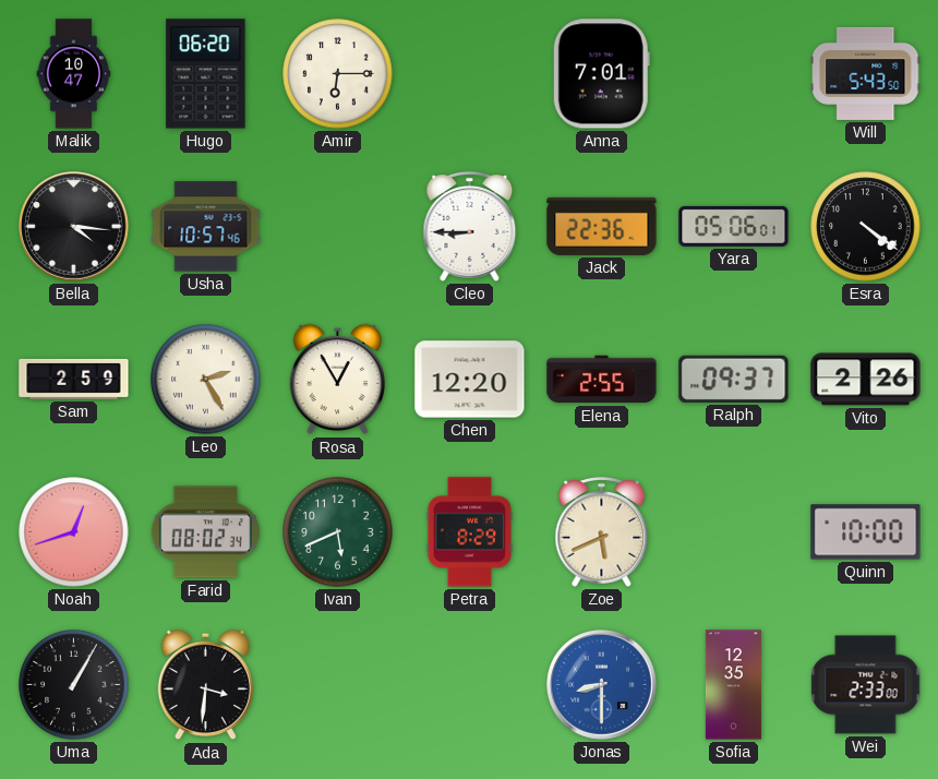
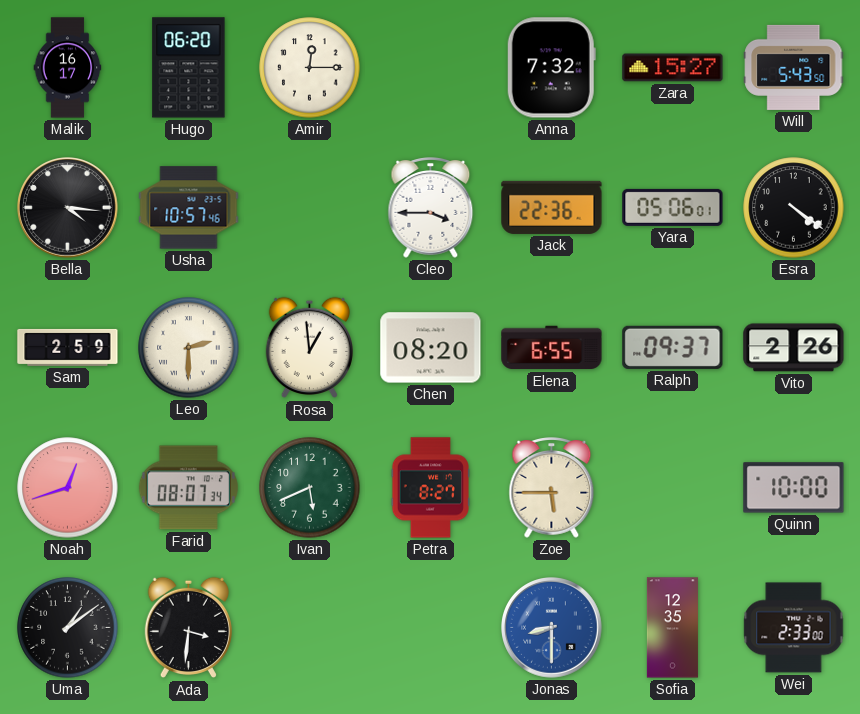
Malik: 10:47 -> 16:17
Amir: 6:15 -> 12:15
Anna: 7:01 -> 7:32
Zara: none -> 15:27
Cleo: 8:45 -> 3:45
Leo: 2:25 -> 2:30
Rosa: 12:55 -> 12:59
Chen: 12:20 -> 08:20
Elena: 2:55 -> 6:55
Farid: 08:02 -> 08:07
Petra: 8:29 -> 8:27
Zoe: 5:41 -> 5:45
Uma: 1:05 -> 1:09
